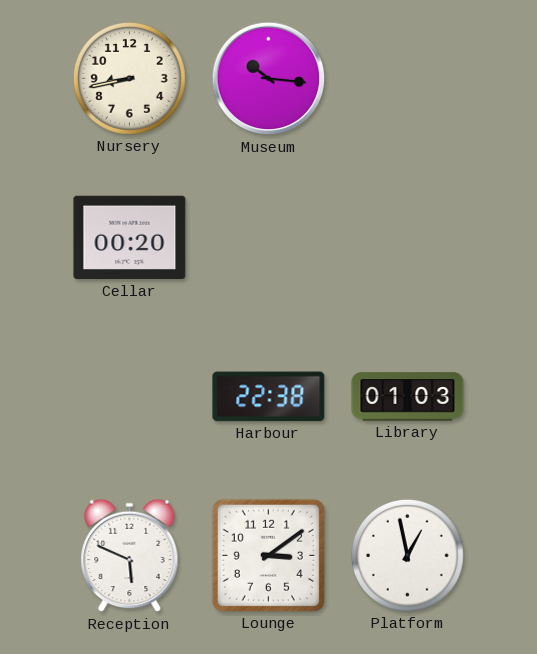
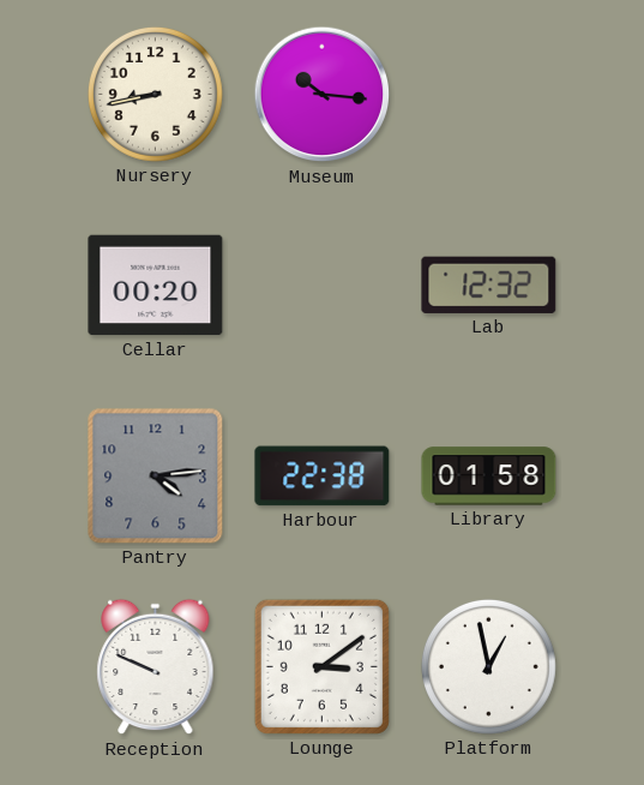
Lab: none -> 12:32
Pantry: none -> 4:14
Library: 01:03 -> 01:58
Reception: 5:49 -> 9:49
